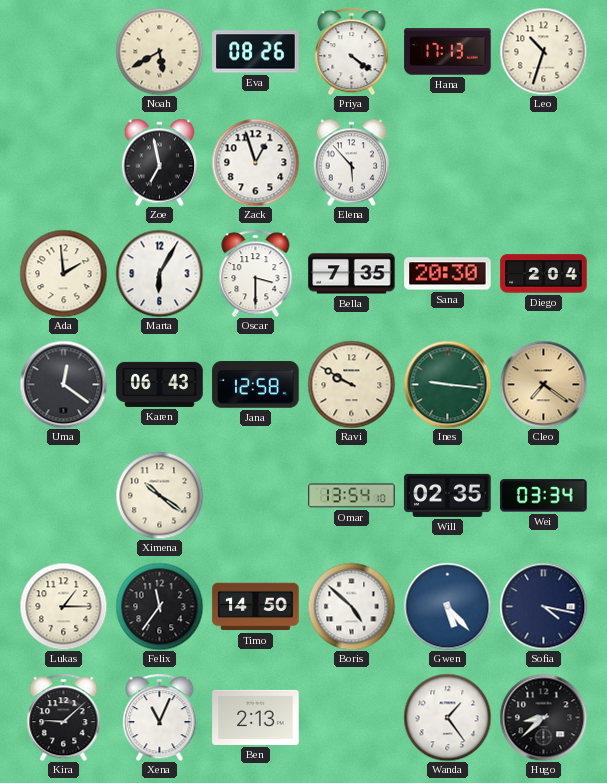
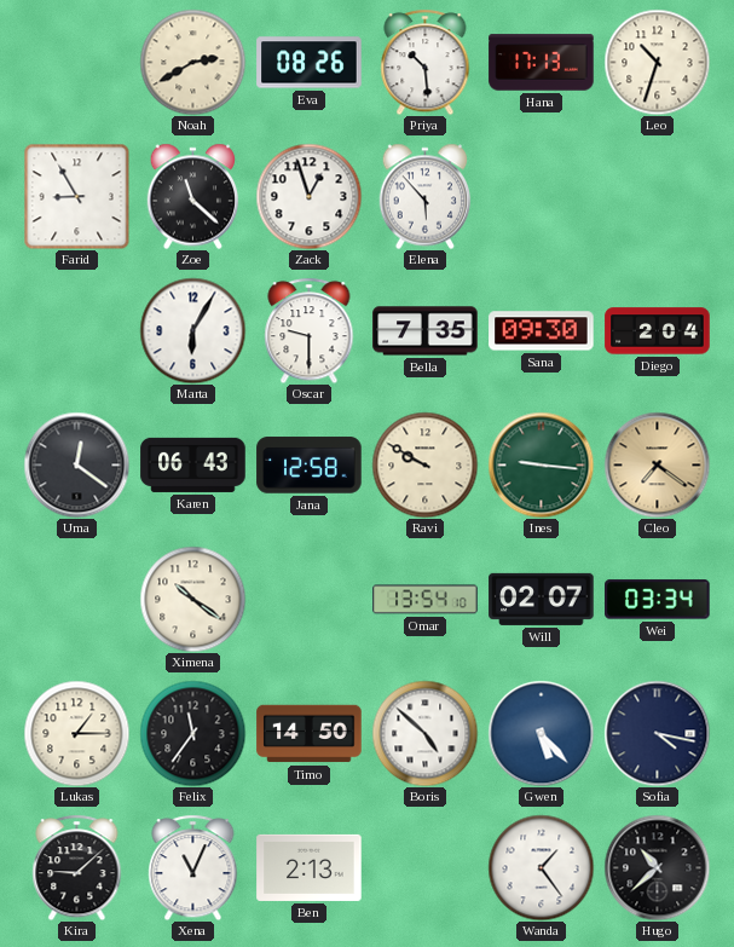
Noah: 5:40 -> 2:40
Priya: 4:21 -> 10:29
Farid: none -> 8:55
Zoe: 6:58 -> 11:22
Ada: 1:59 -> none
Oscar: 3:30 -> 9:30
Sana: 20:30 -> 09:30
Will: 02:35 -> 02:07
Hugo: 8:38 -> 10:38
